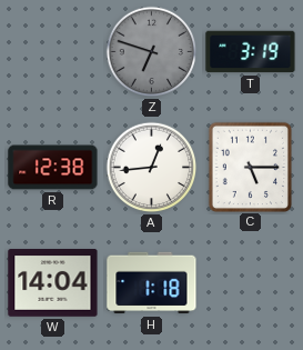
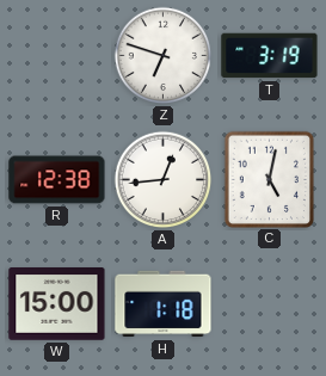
Z dial: grey -> white
C: 5:15 -> 5:02
W: 14:04 -> 15:00
